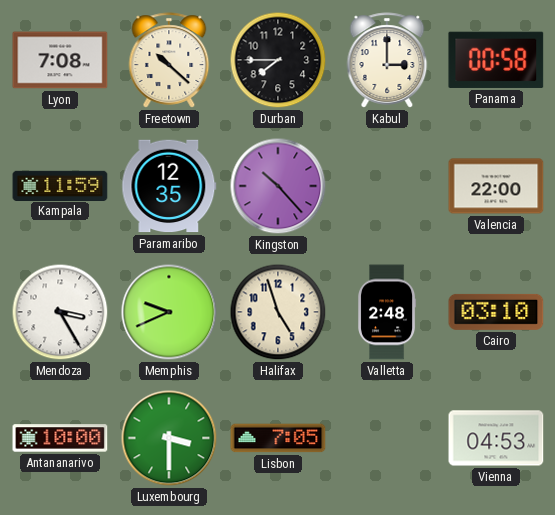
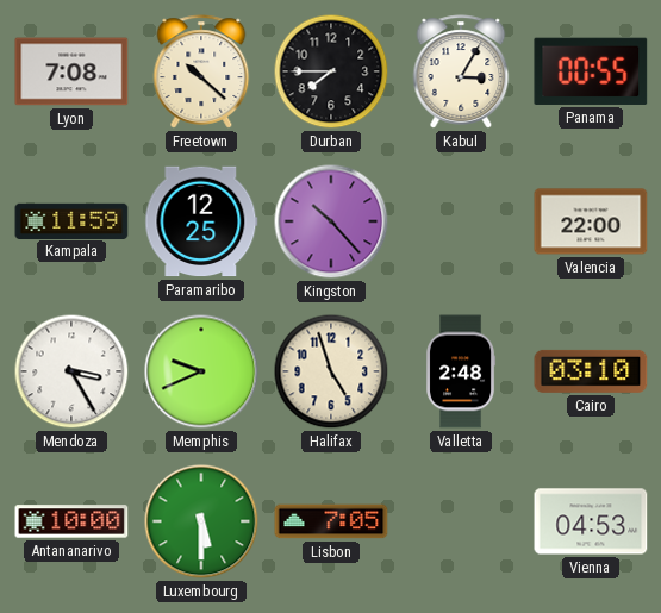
Kabul: 3:00 -> 3:05
Panama: 00:58 -> 00:55
Paramaribo: 12:35 -> 12:25
Luxembourg: 3:30 -> 5:30
